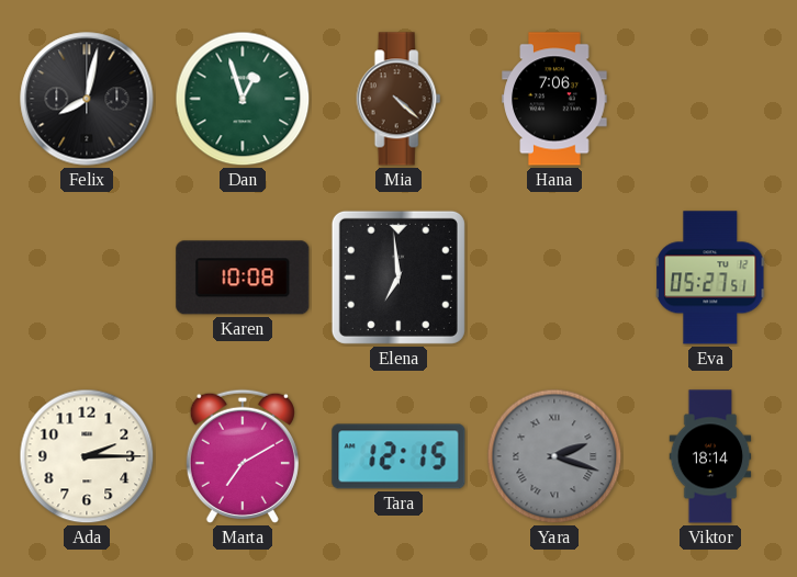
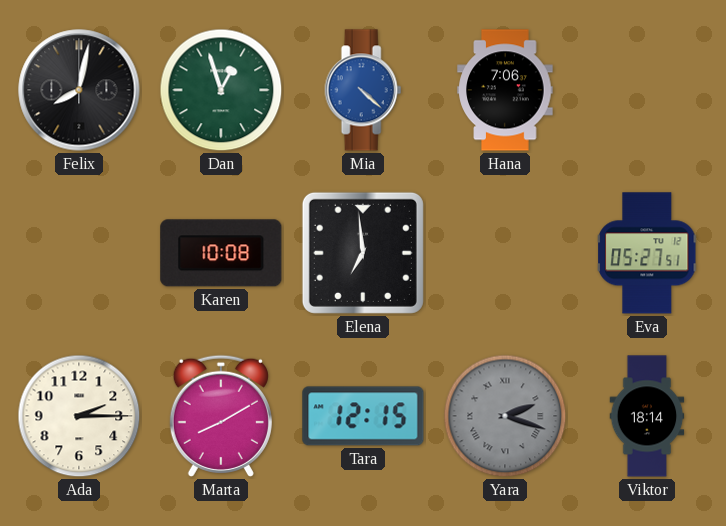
Mia dial: brown -> blue
Marta: 7:10 -> 8:10
